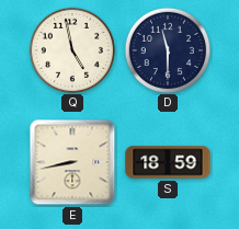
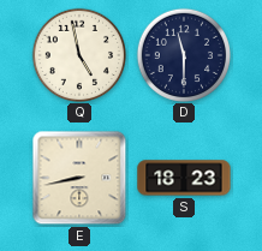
S: 18:59 -> 18:23
